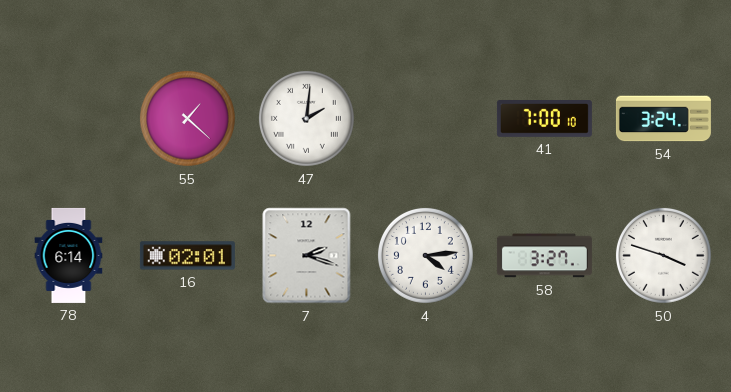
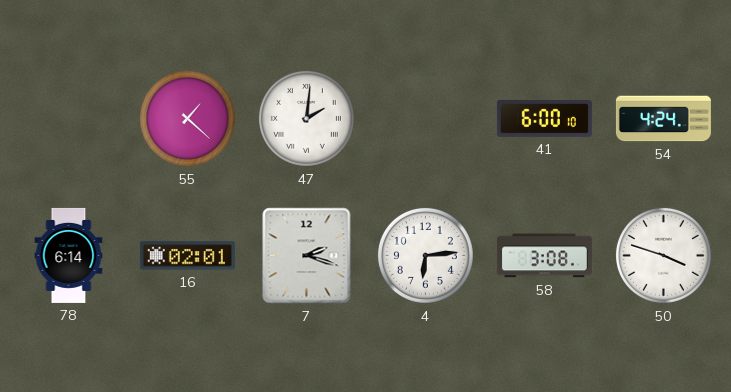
41: 7:00 -> 6:00
54: 3:24 -> 4:24
4: 4:14 -> 6:14
58: 3:27 -> 3:08
